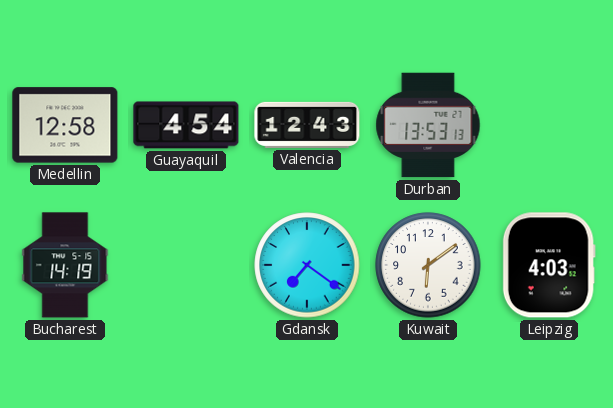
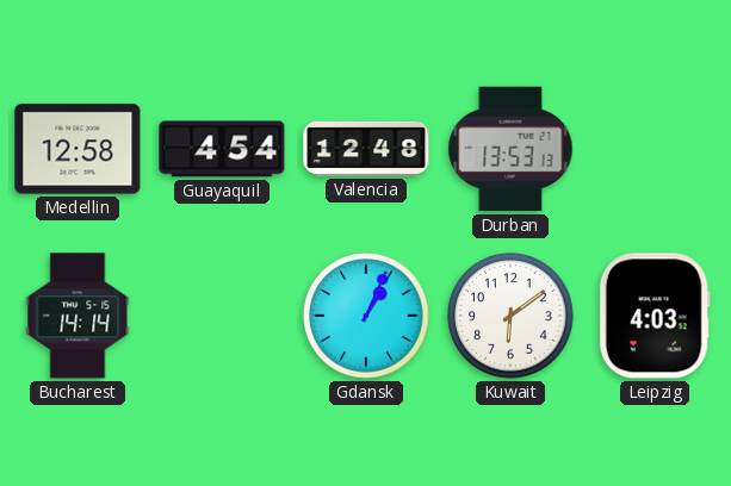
Valencia: 12:43 -> 12:48
Bucharest: 14:19 -> 14:14
Gdansk: 7:21 -> 1:04
